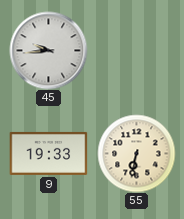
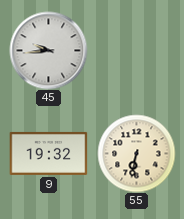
9: 19:33 -> 19:32
